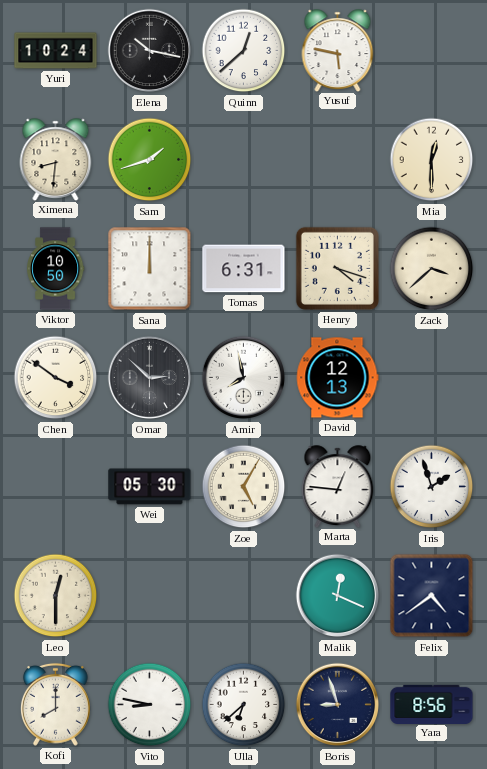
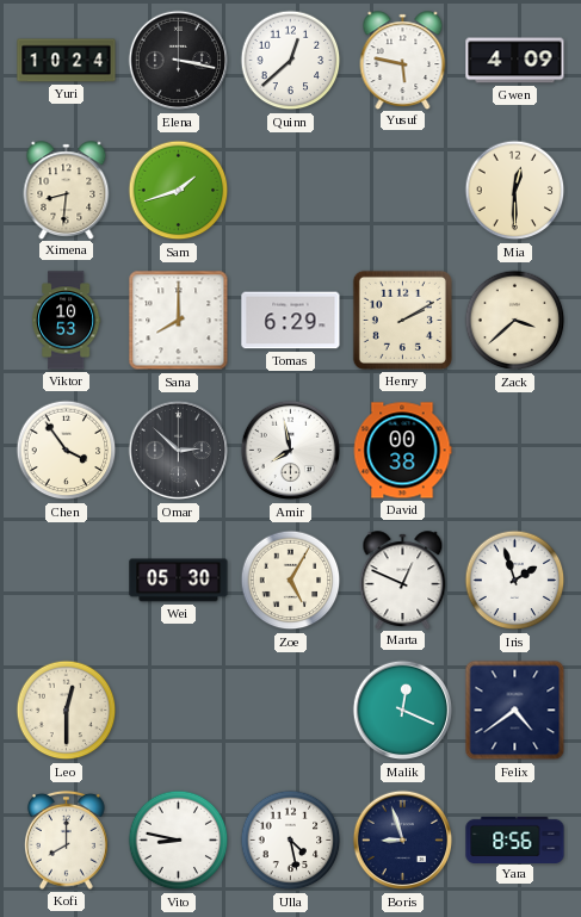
Elena: 10:17 -> 3:17
Gwen: none -> 4:09
Viktor: 10:50 -> 10:53
Sana: 12:00 -> 8:00
Tomas: 6:31 -> 6:29
Henry: 4:18 -> 2:10
Chen: 3:51 -> 3:54
David: 12:13 -> 00:38
Marta: 12:46 -> 12:49
Ulla: 6:38 -> 4:28
